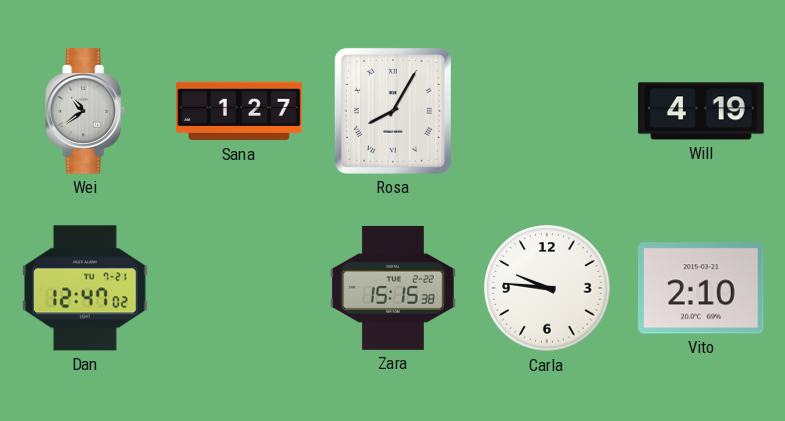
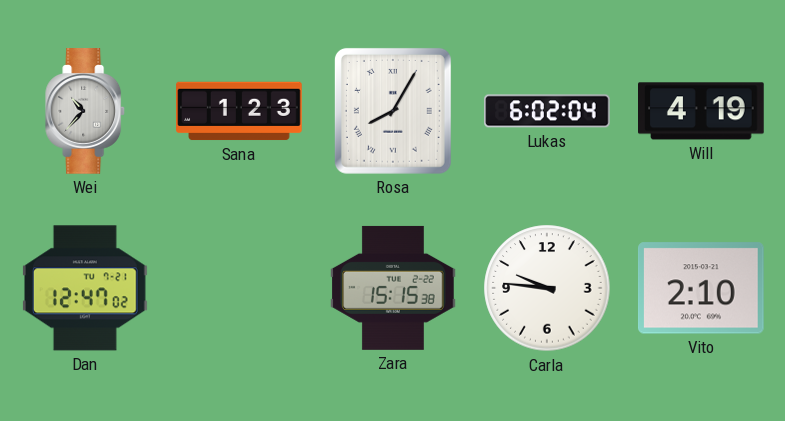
Wei: 10:39 -> 10:37
Sana: 1:27 -> 1:23
Lukas: none -> 6:02
